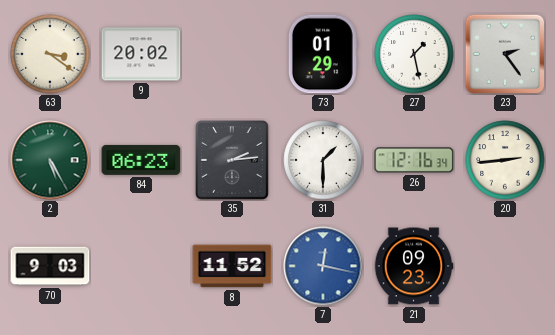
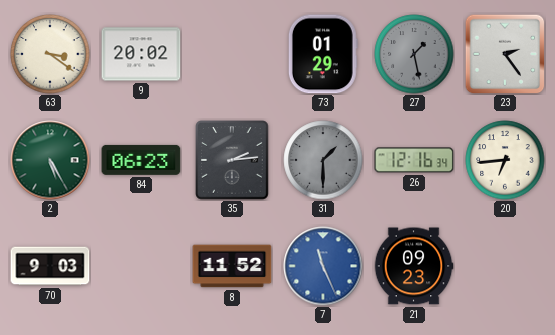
27 dial: white -> grey
31 dial: white -> grey
20: 2:44 -> 6:44
7: 12:17 -> 11:26
